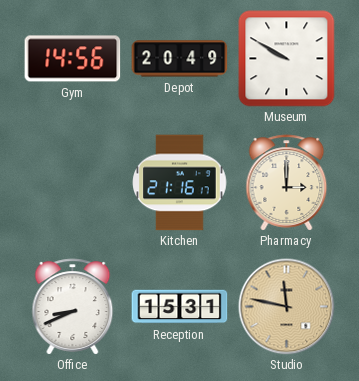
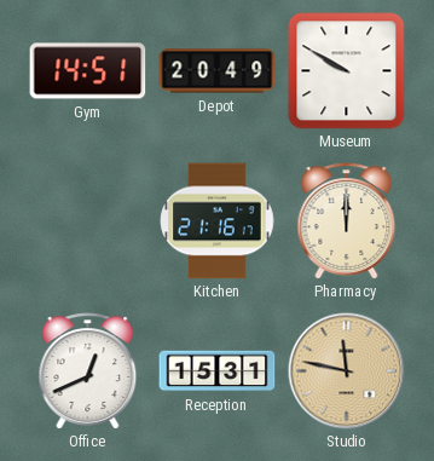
Gym: 14:56 -> 14:51
Pharmacy: 3:00 -> 12:00
Office: 8:41 -> 12:41
